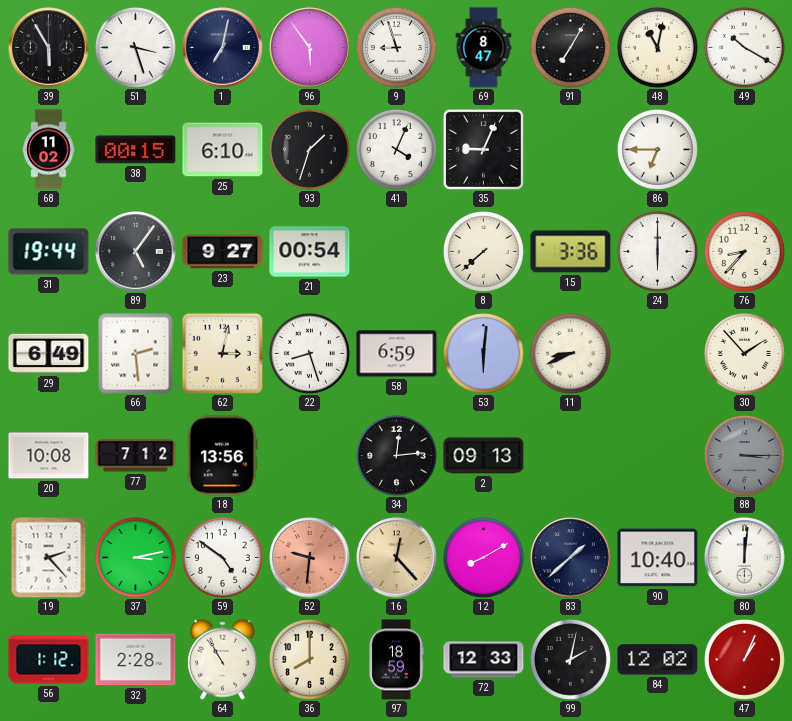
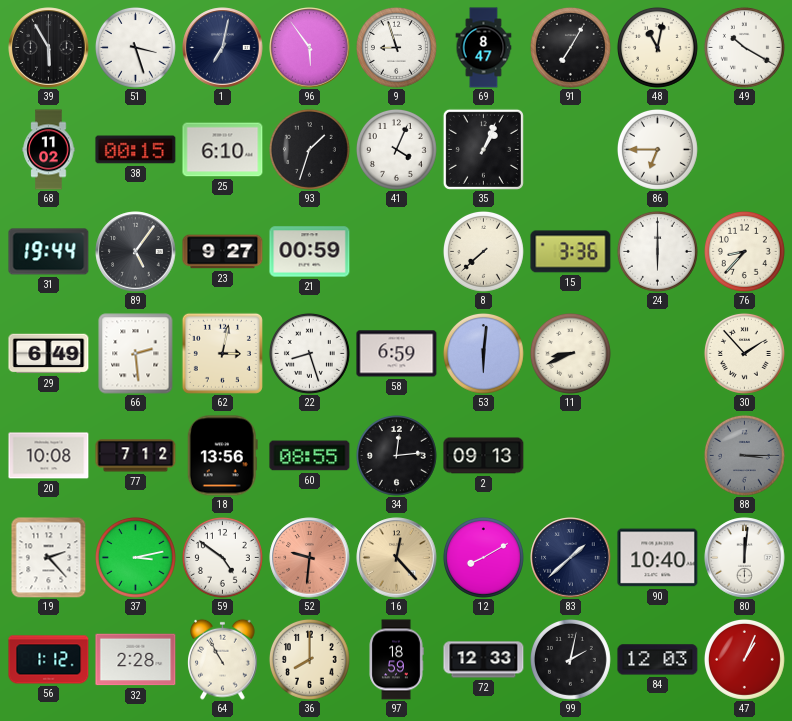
35: 9:04 -> 1:04
21: 00:54 -> 00:59
60: none -> 08:55
84: 12:02 -> 12:03
